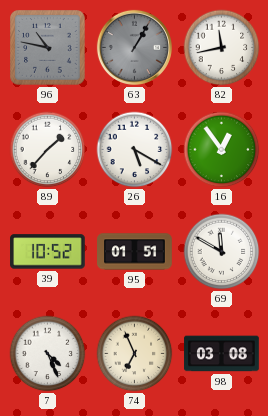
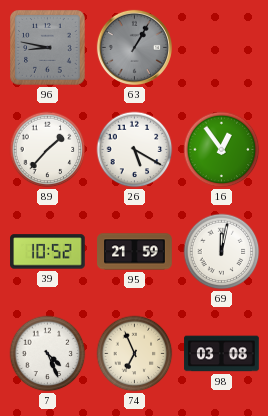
96: 10:47 -> 8:47
82: 11:43 -> none
95: 01:51 -> 21:59
69: 11:50 -> 12:02
